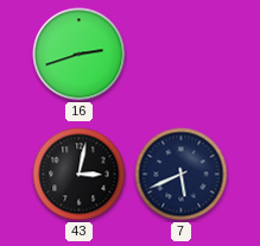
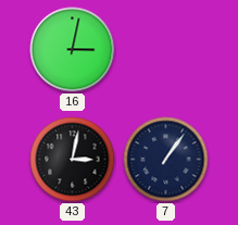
16: 2:42 -> 3:02
7: 5:41 -> 1:06
